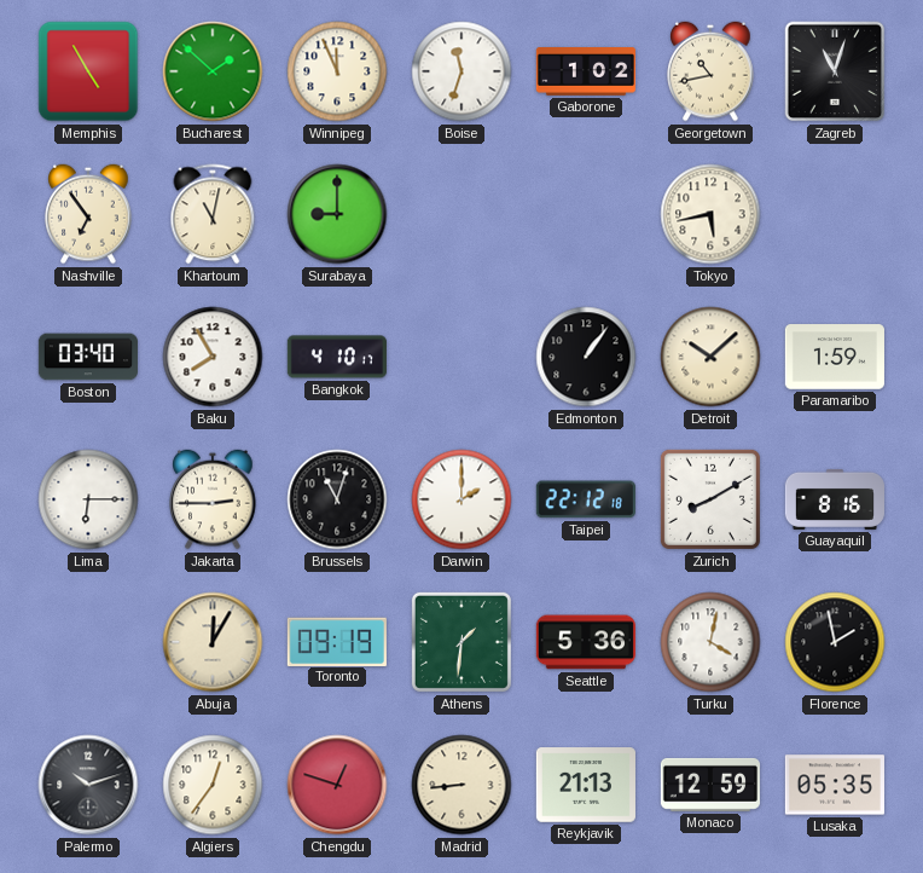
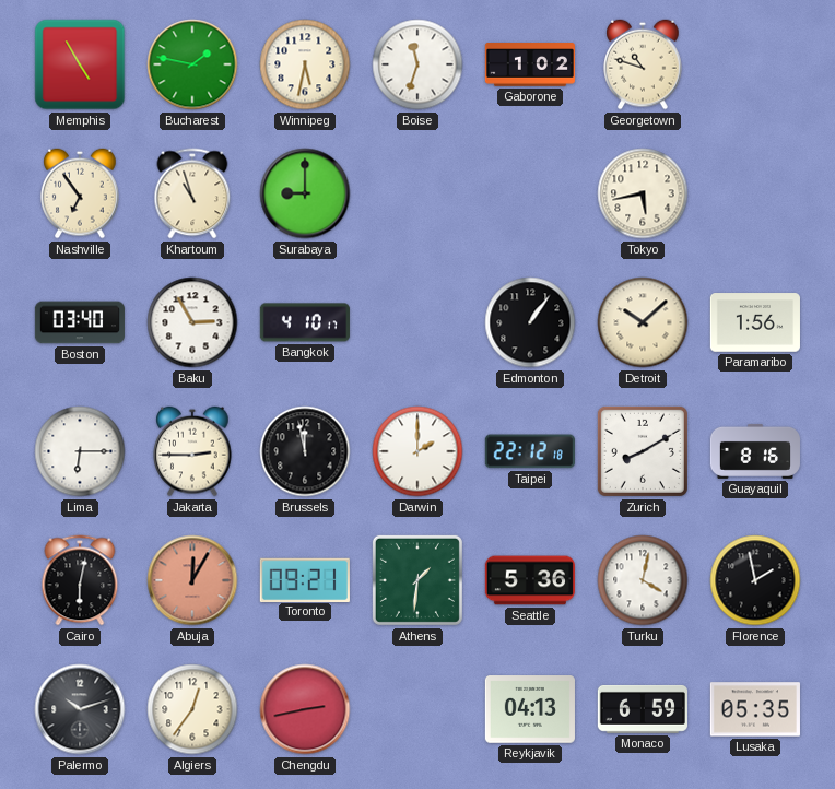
Bucharest: 1:52 -> 1:47
Winnipeg: 11:56 -> 5:32
Georgetown: 10:43 -> 10:48
Zagreb: 11:03 -> none
Khartoum: 11:02 -> 10:57
Baku: 7:55 -> 2:55
Paramaribo: 1:59 -> 1:56
Brussels: 11:03 -> 11:58
Cairo: none -> 6:02
Abuja dial: cream -> salmon
Toronto: 09:19 -> 09:21
Chengdu: 12:48 -> 2:43
Madrid: 8:44 -> none
Reykjavik: 21:13 -> 04:13
Monaco: 12:59 -> 6:59
